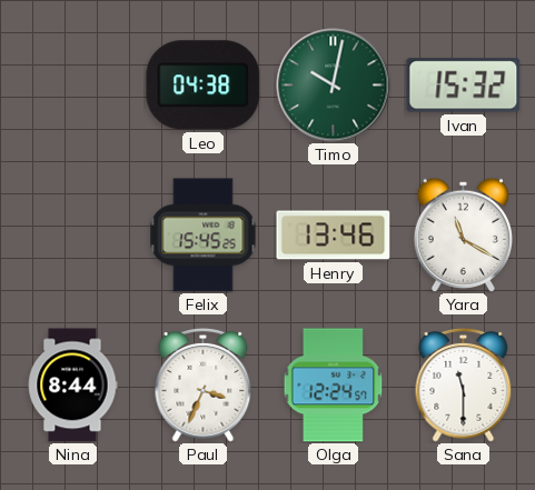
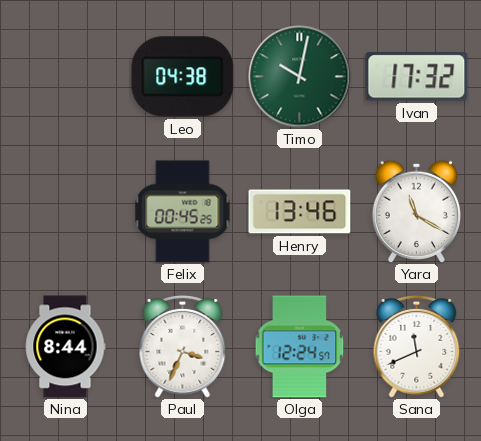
Ivan: 15:32 -> 17:32
Felix: 15:45 -> 00:45
Sana: 11:30 -> 11:41
